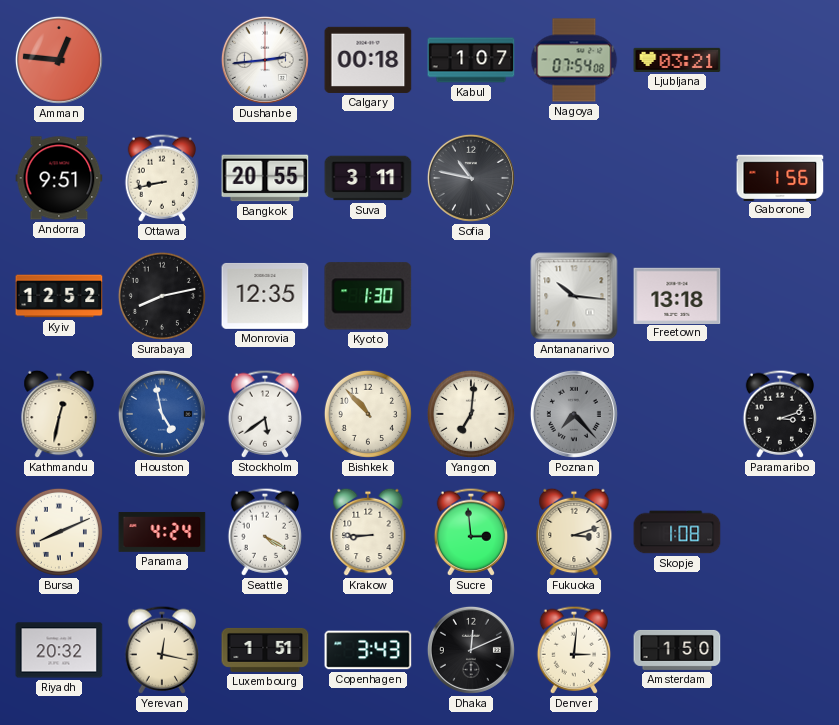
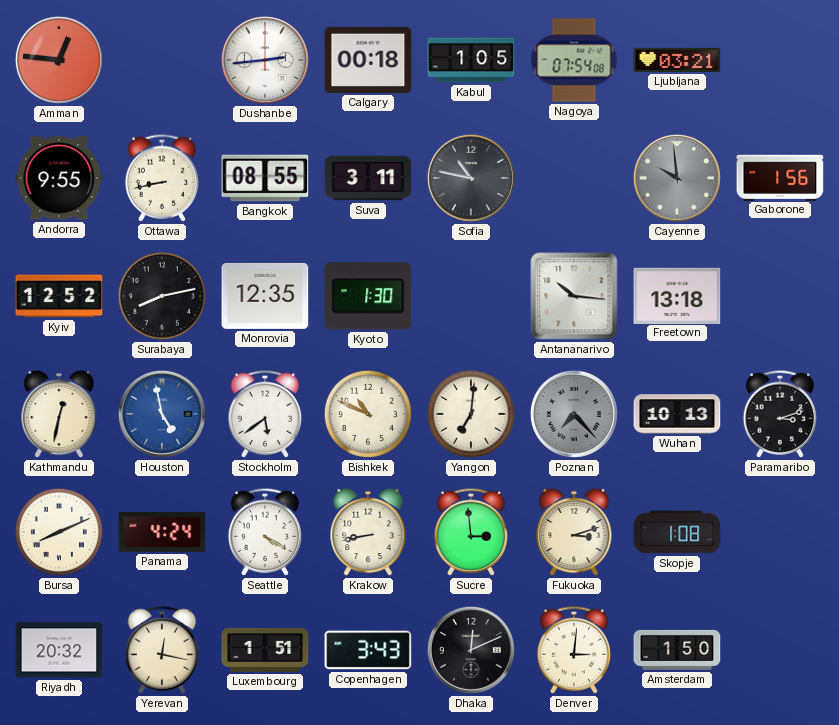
Kabul: 1:07 -> 1:05
Andorra: 9:51 -> 9:55
Bangkok: 20:55 -> 08:55
Cayenne: none -> 9:59
Bishkek: 10:53 -> 10:49
Wuhan: none -> 10:13
Krakow: 8:45 -> 8:43
